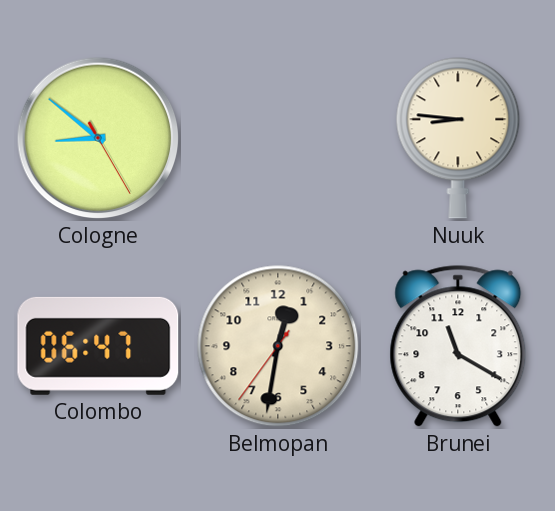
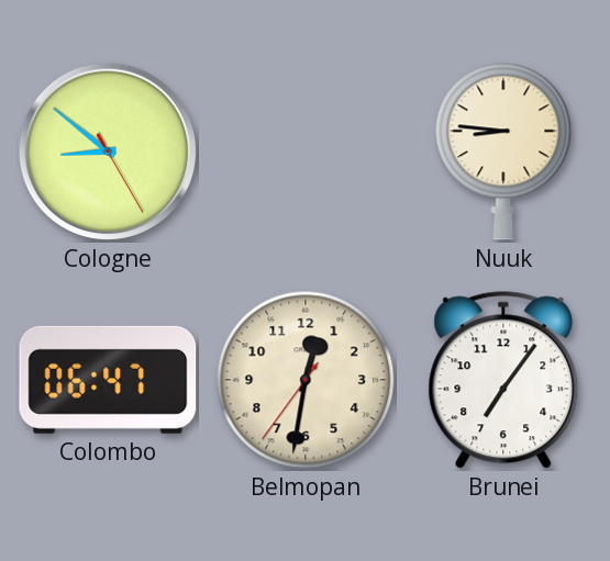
Brunei: 11:20 -> 7:06
